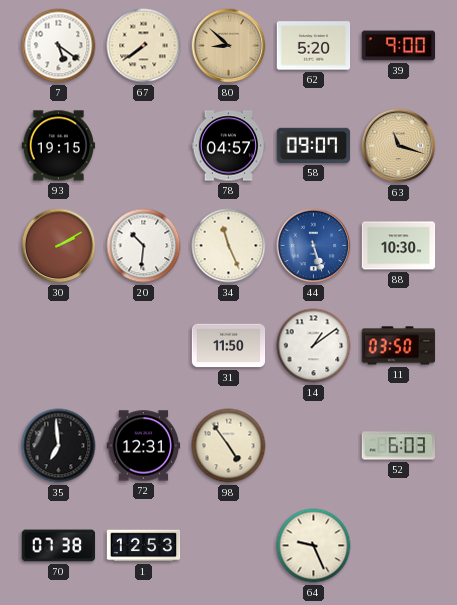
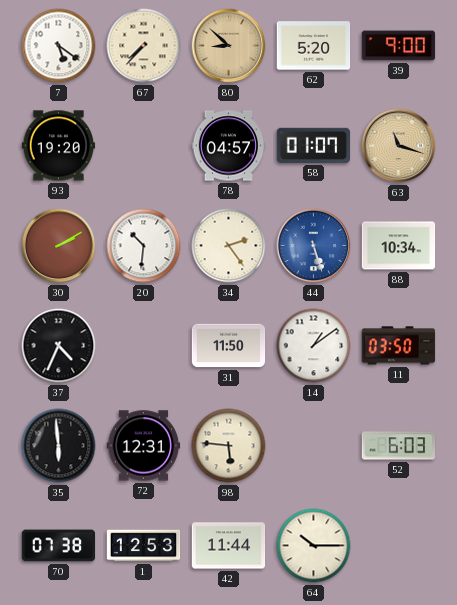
67: 7:39 -> 7:37
93: 19:15 -> 19:20
58: 09:07 -> 01:07
34: 11:26 -> 2:24
88: 10:30 -> 10:34
37: none -> 4:34
35: 6:59 -> 5:59
98: 4:54 -> 5:46
42: none -> 11:44
64: 9:26 -> 10:15
